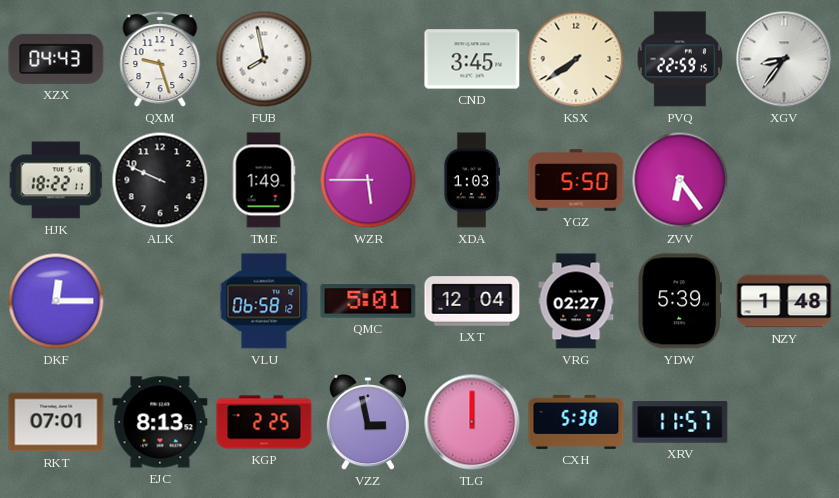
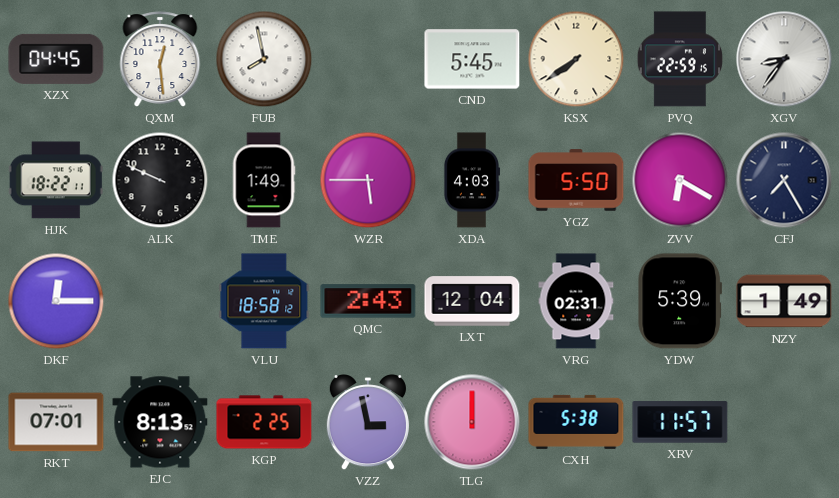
XZX: 04:43 -> 04:45
QXM: 9:27 -> 12:29
CND: 3:45 -> 5:45
XDA: 1:03 -> 4:03
ZVV: 6:24 -> 6:20
CFJ: none -> 7:25
VLU: 06:58 -> 18:58
QMC: 5:01 -> 2:43
VRG: 02:27 -> 02:31
NZY: 1:48 -> 1:49
